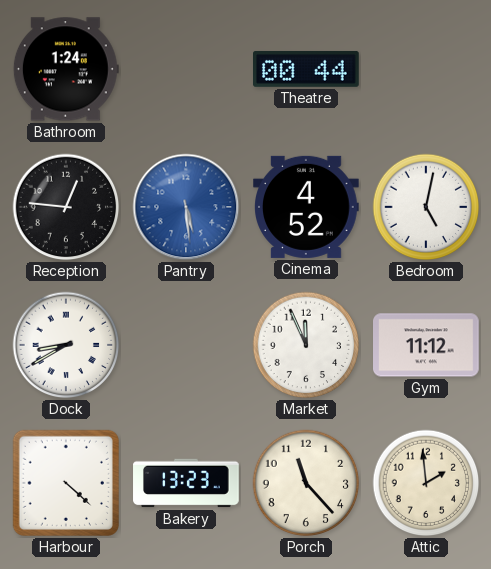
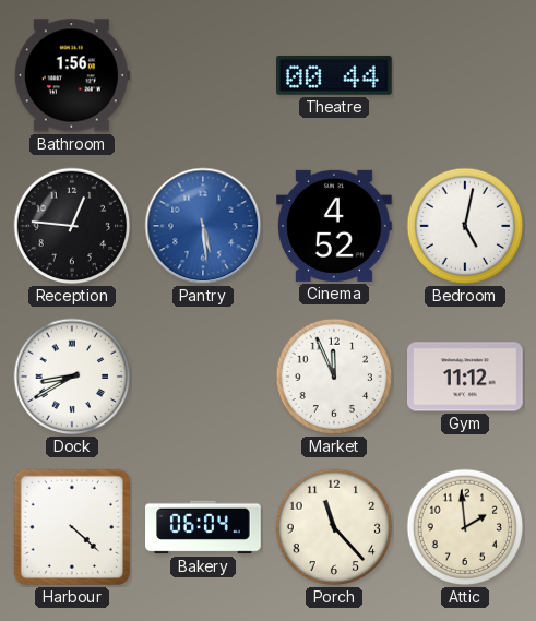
Bathroom: 1:24 -> 1:56
Bakery: 13:23 -> 06:04
